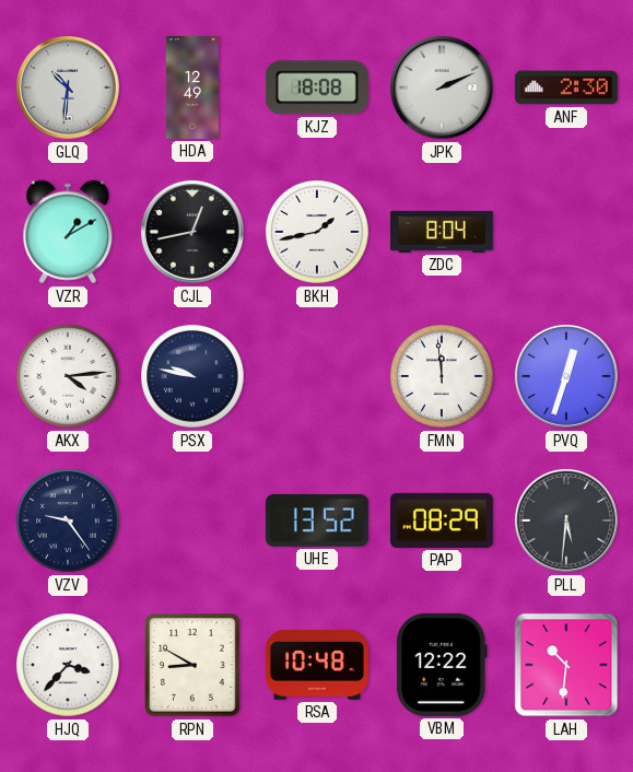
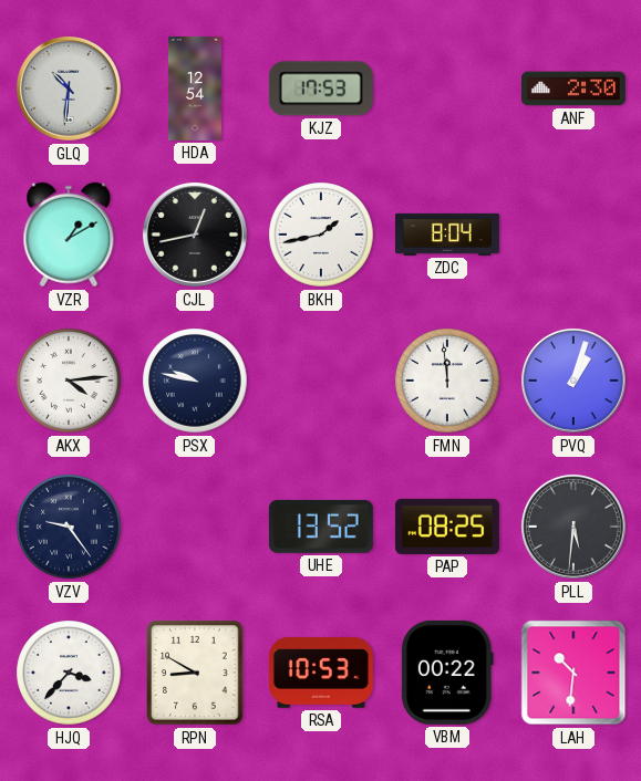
HDA: 12:49 -> 12:54
KJZ: 18:08 -> 17:53
JPK: 2:11 -> none
PVQ: 12:33 -> 1:03
PAP: 08:29 -> 08:25
RSA: 10:48 -> 10:53
VBM: 12:22 -> 00:22
